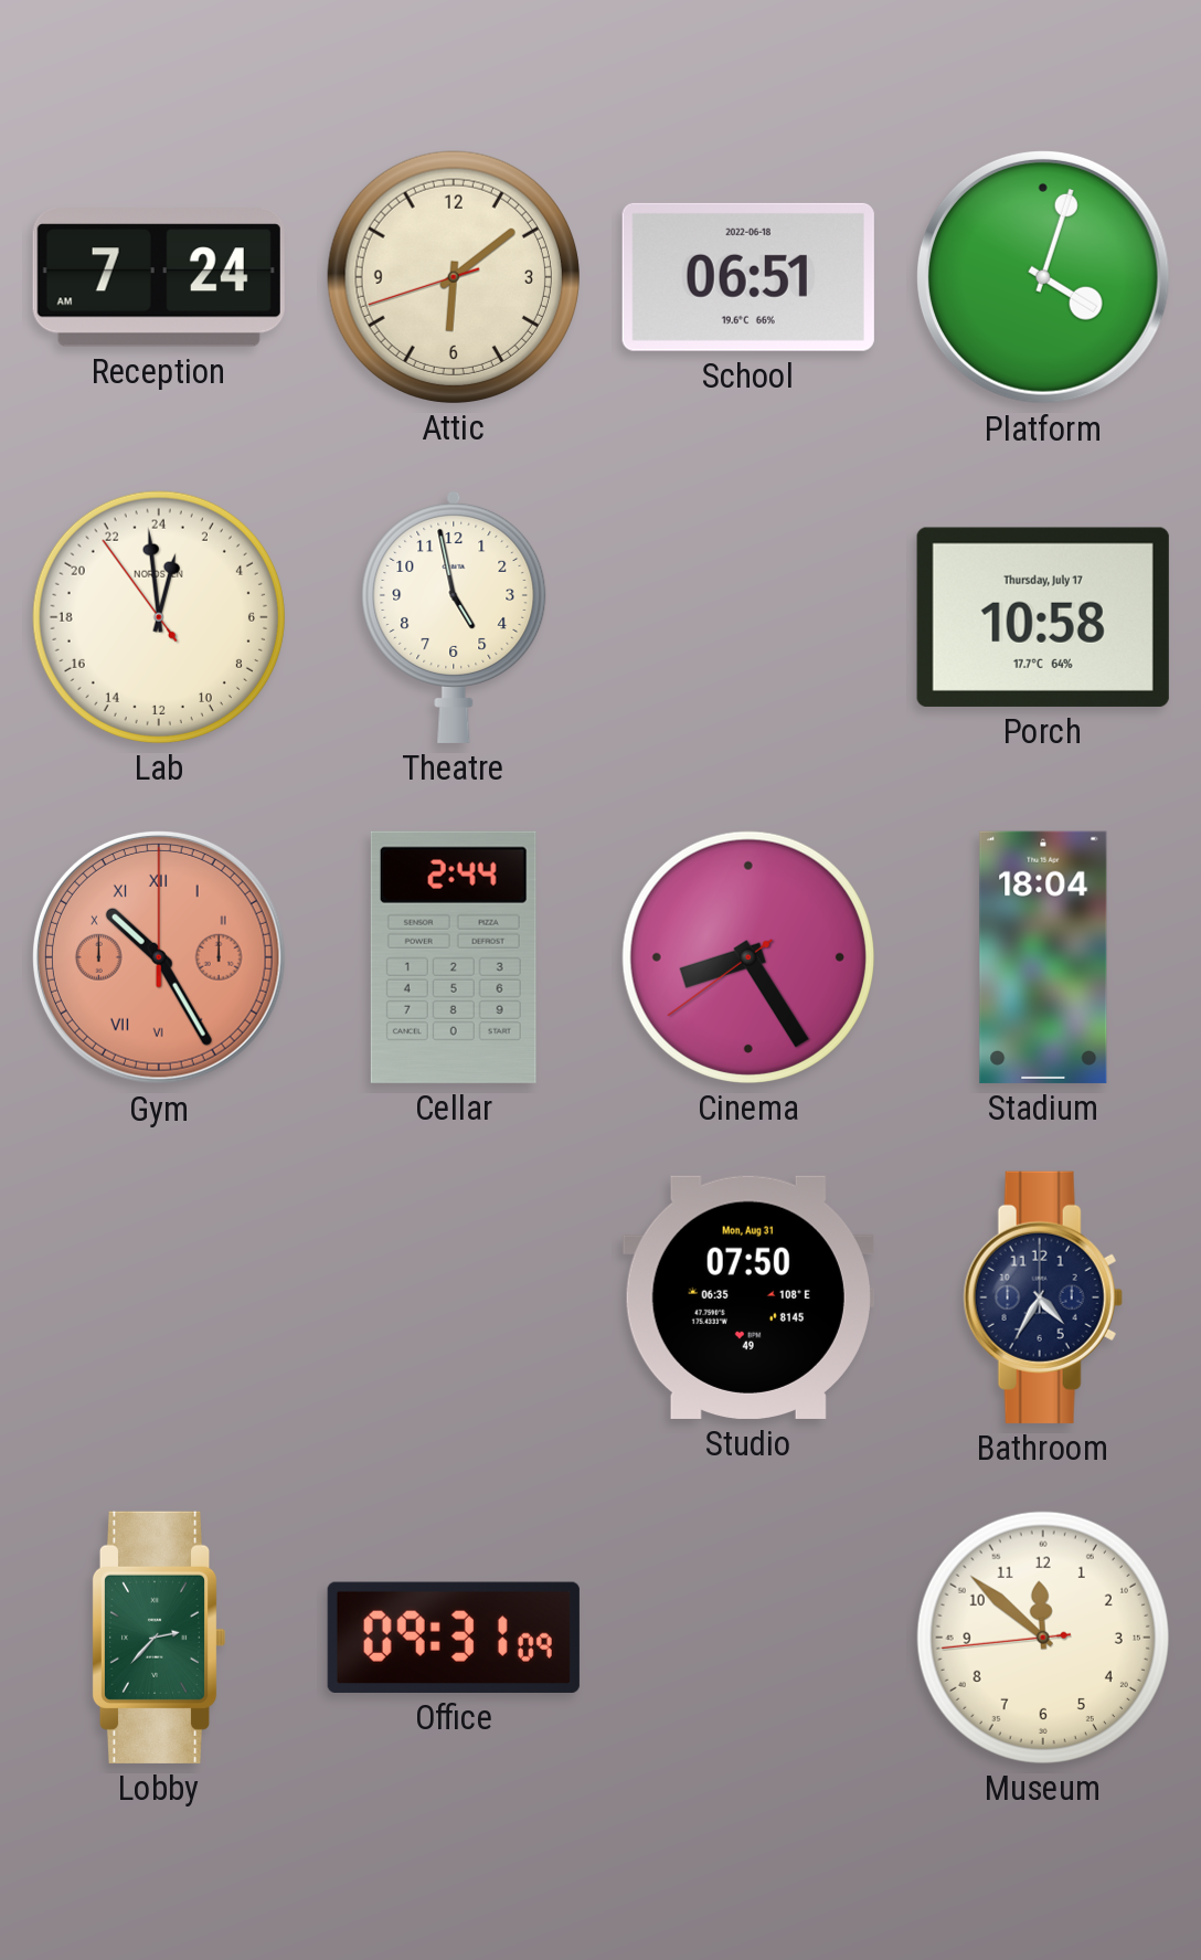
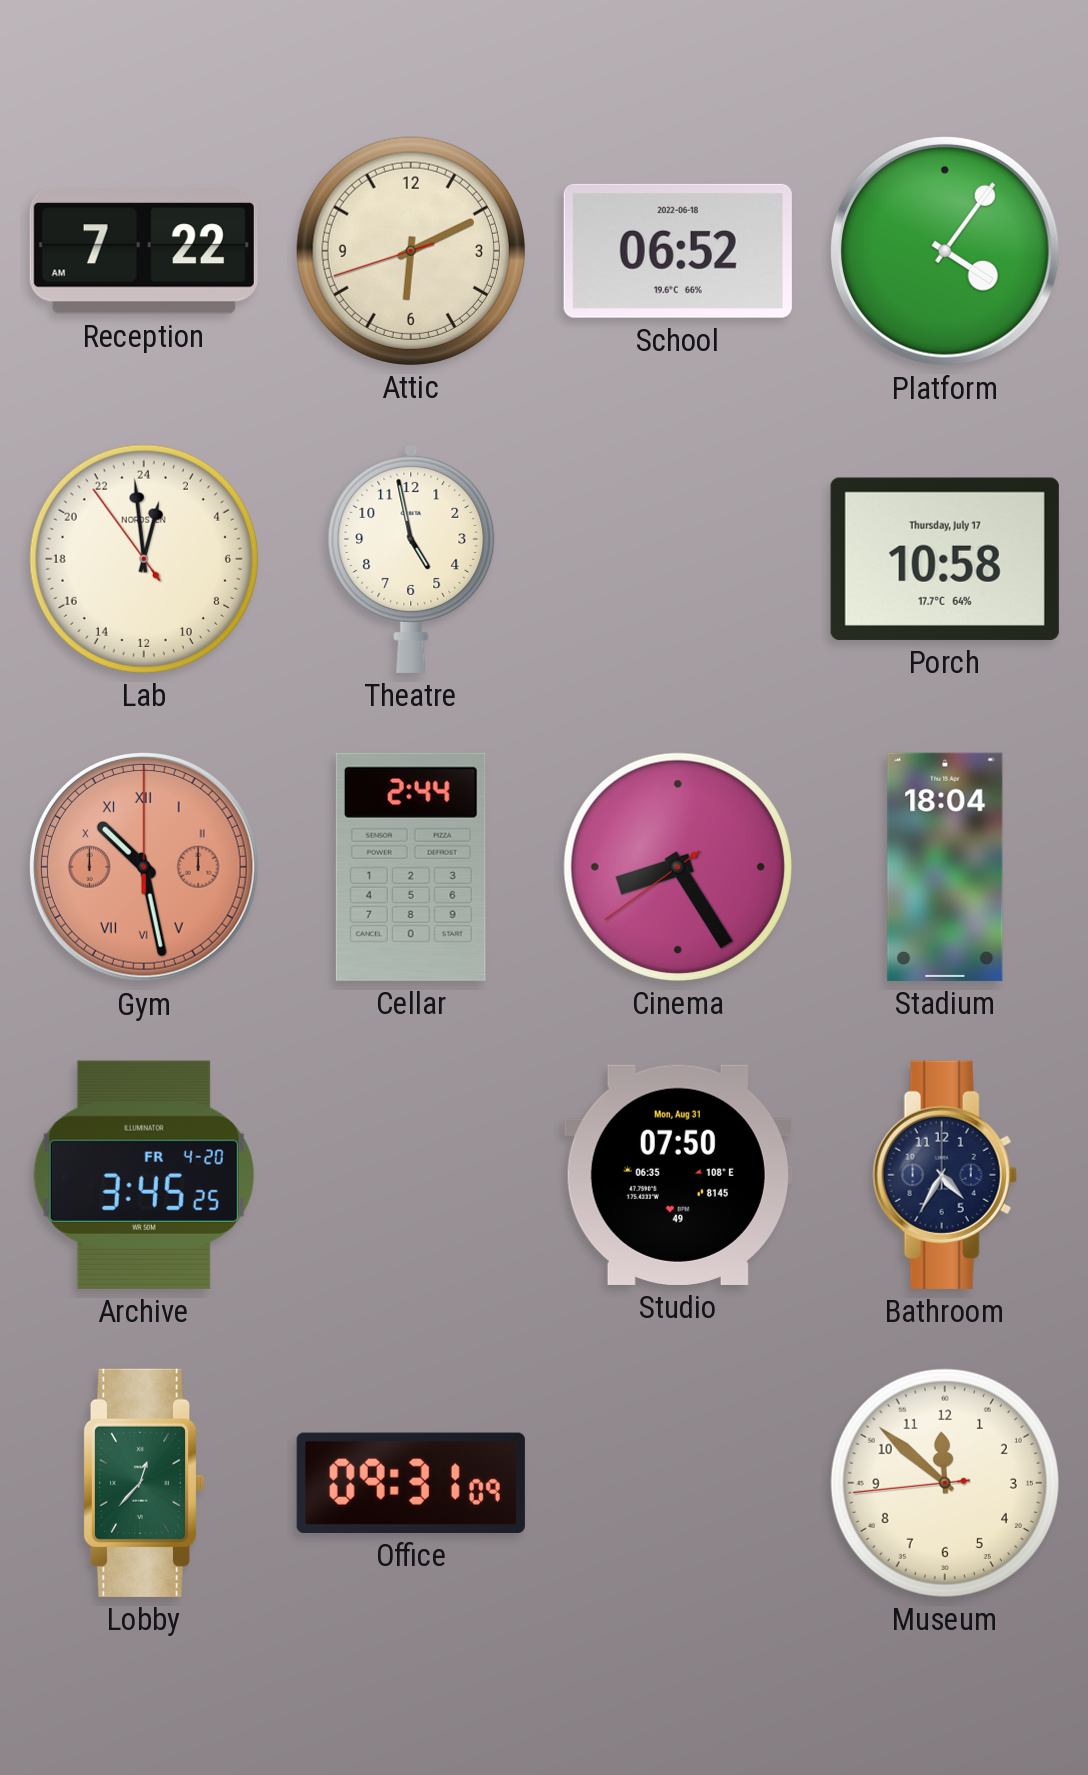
Reception: 7:24 -> 7:22
Attic: 6:08 -> 6:10
School: 06:51 -> 06:52
Platform: 4:03 -> 4:06
Gym: 10:25 -> 10:28
Archive: none -> 3:45
Lobby: 2:37 -> 12:37
